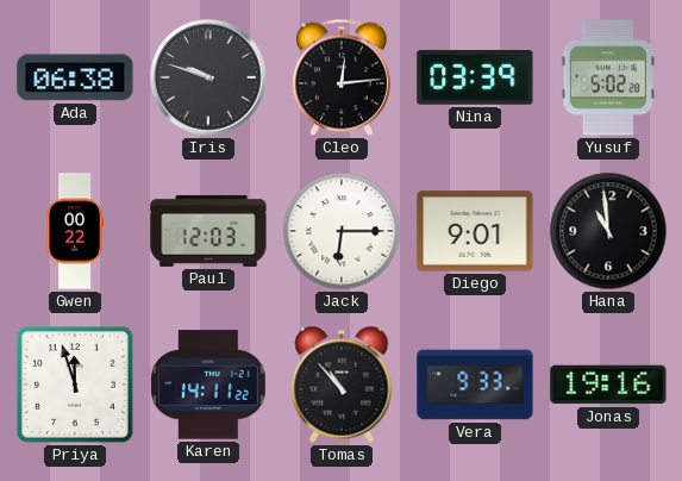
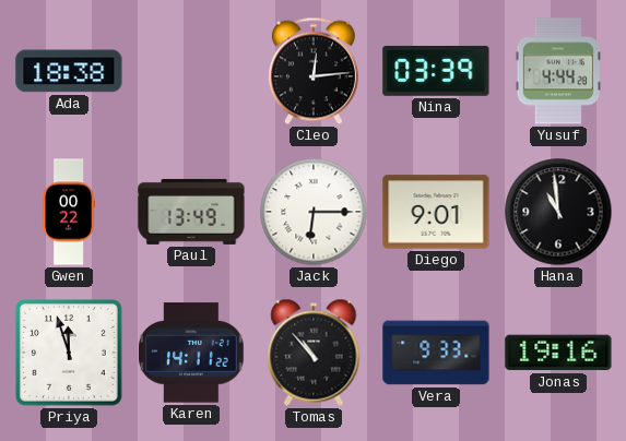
Ada: 06:38 -> 18:38
Iris: 9:48 -> none
Yusuf: 5:02 -> 4:44
Paul: 12:03 -> 13:49
